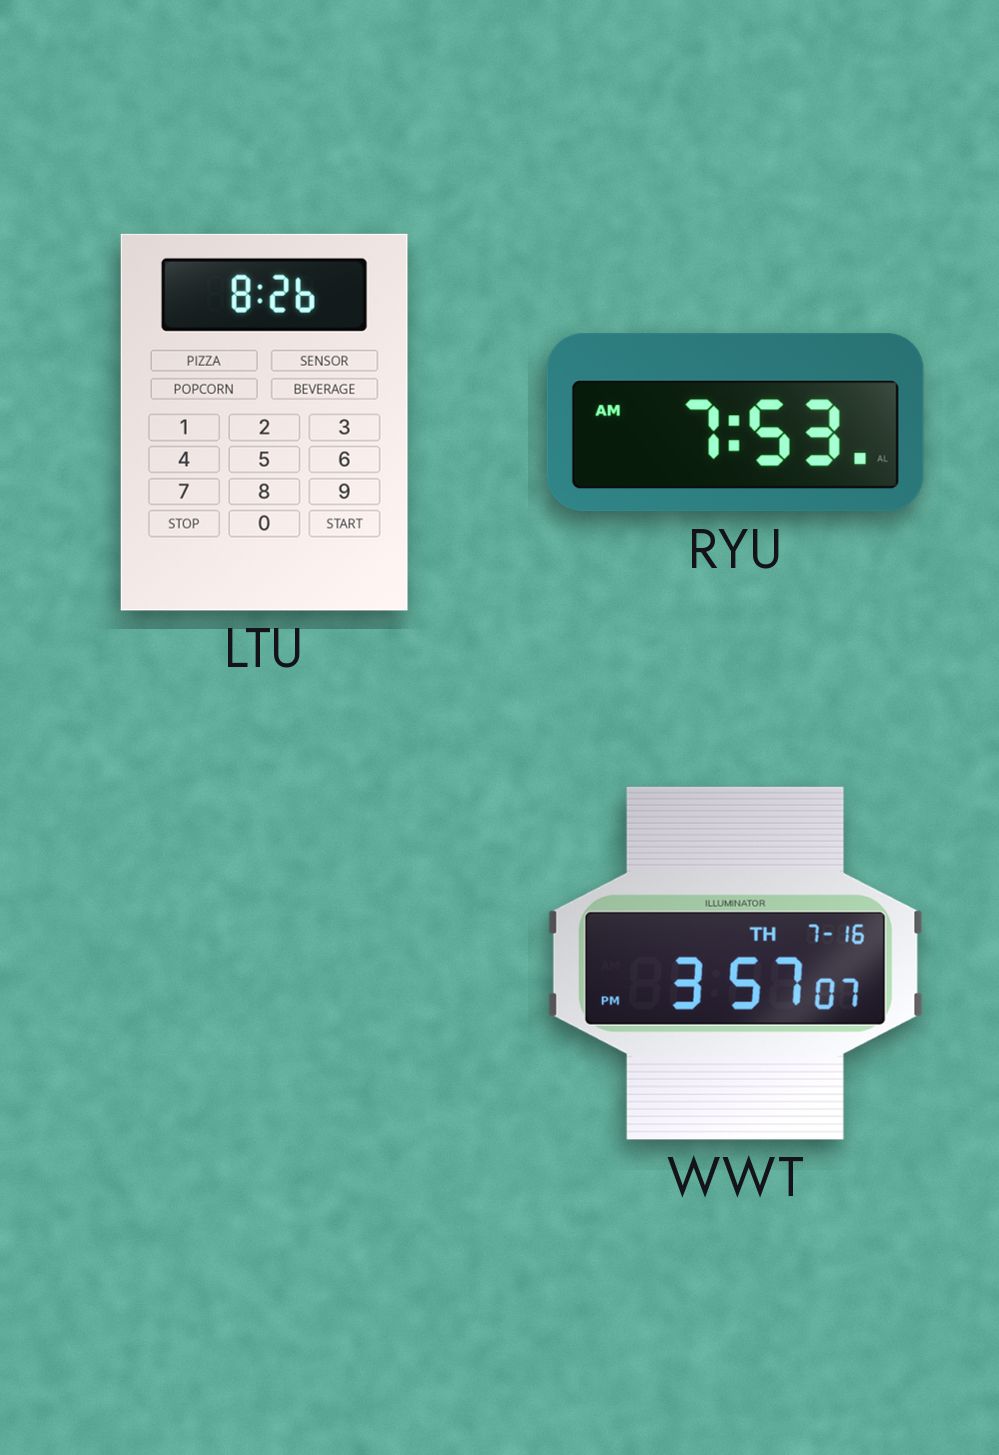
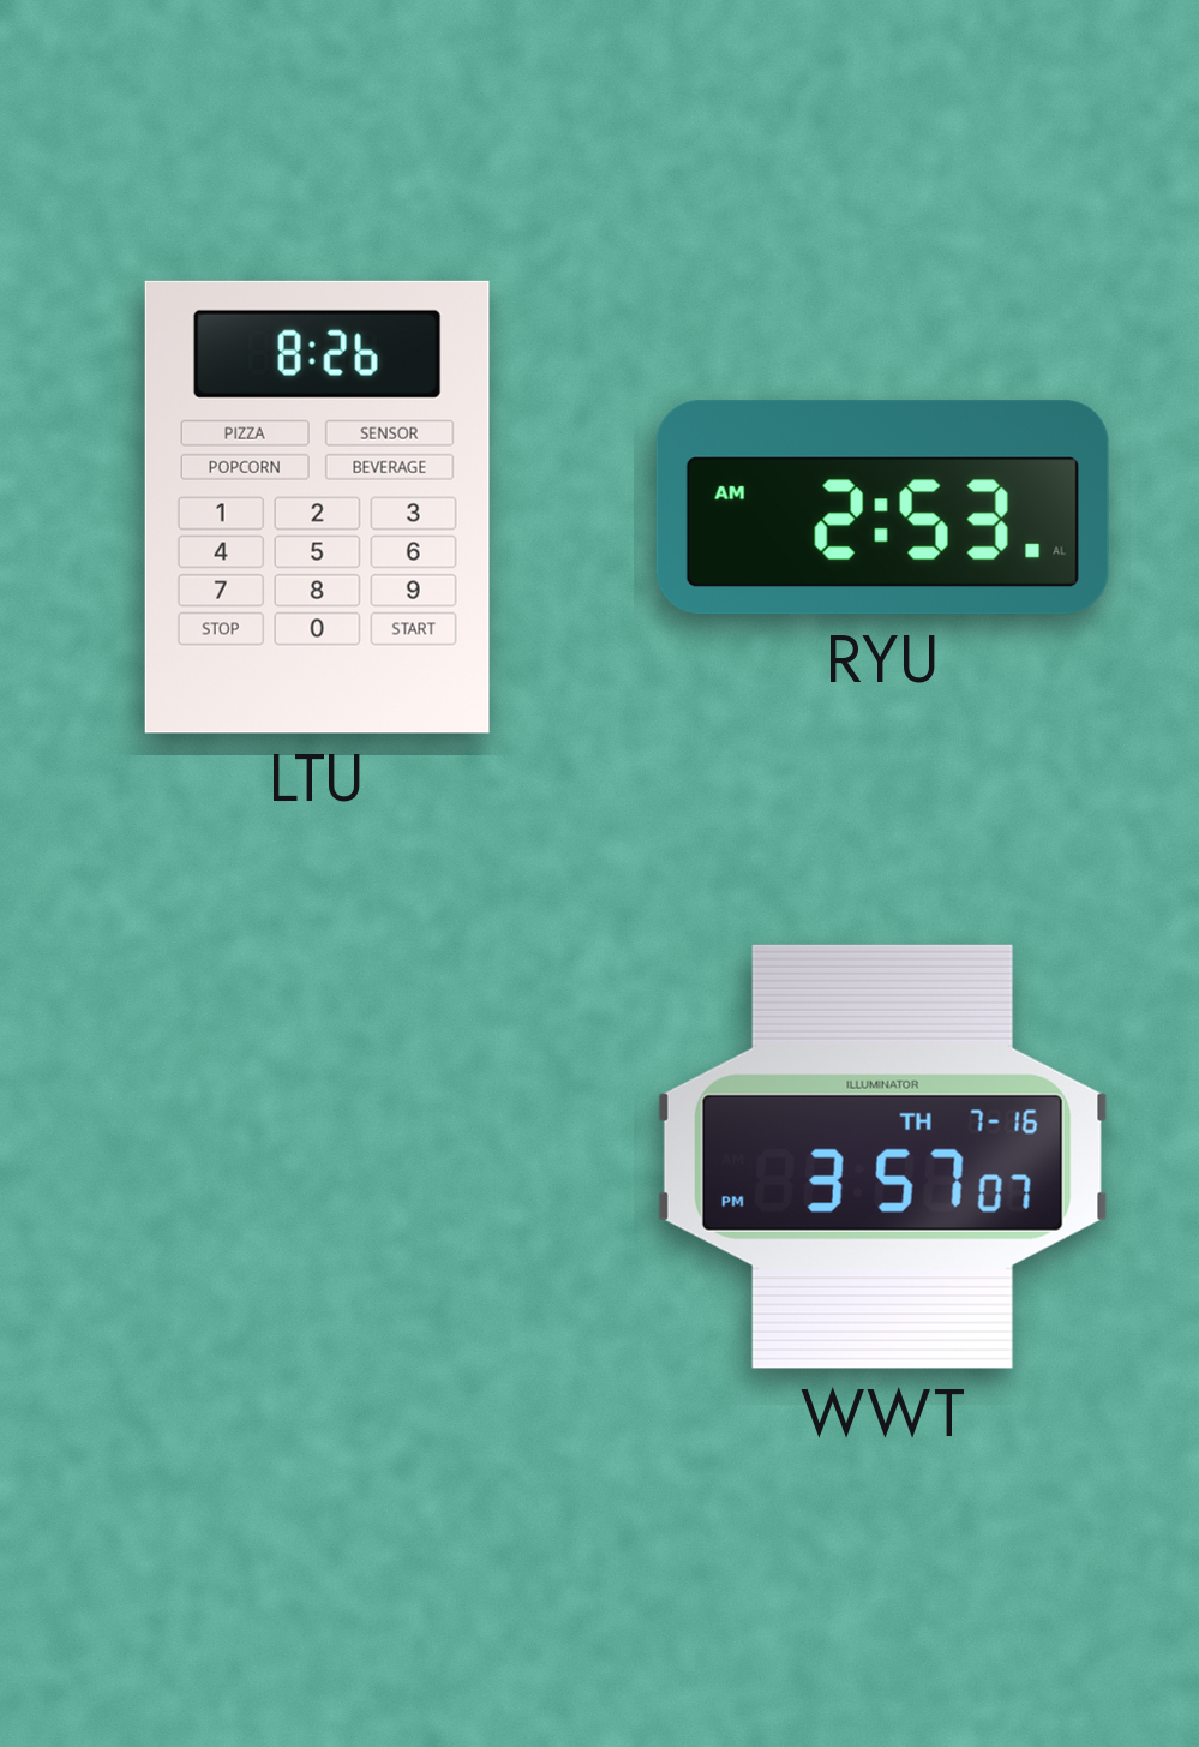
RYU: 7:53 -> 2:53
